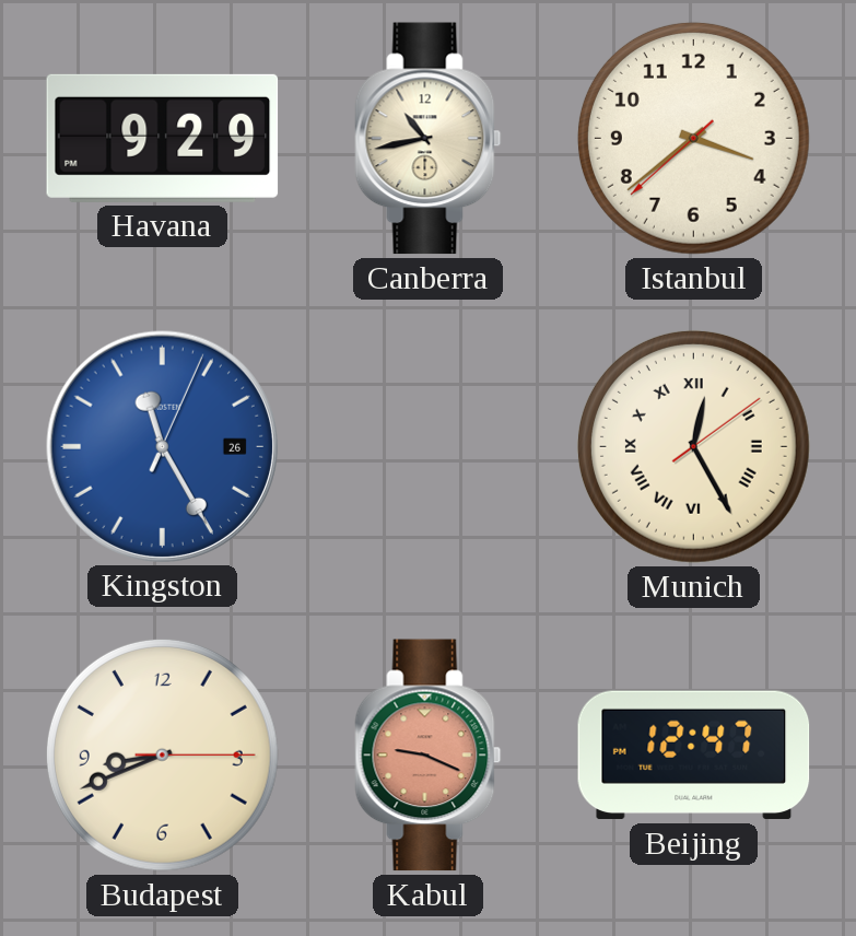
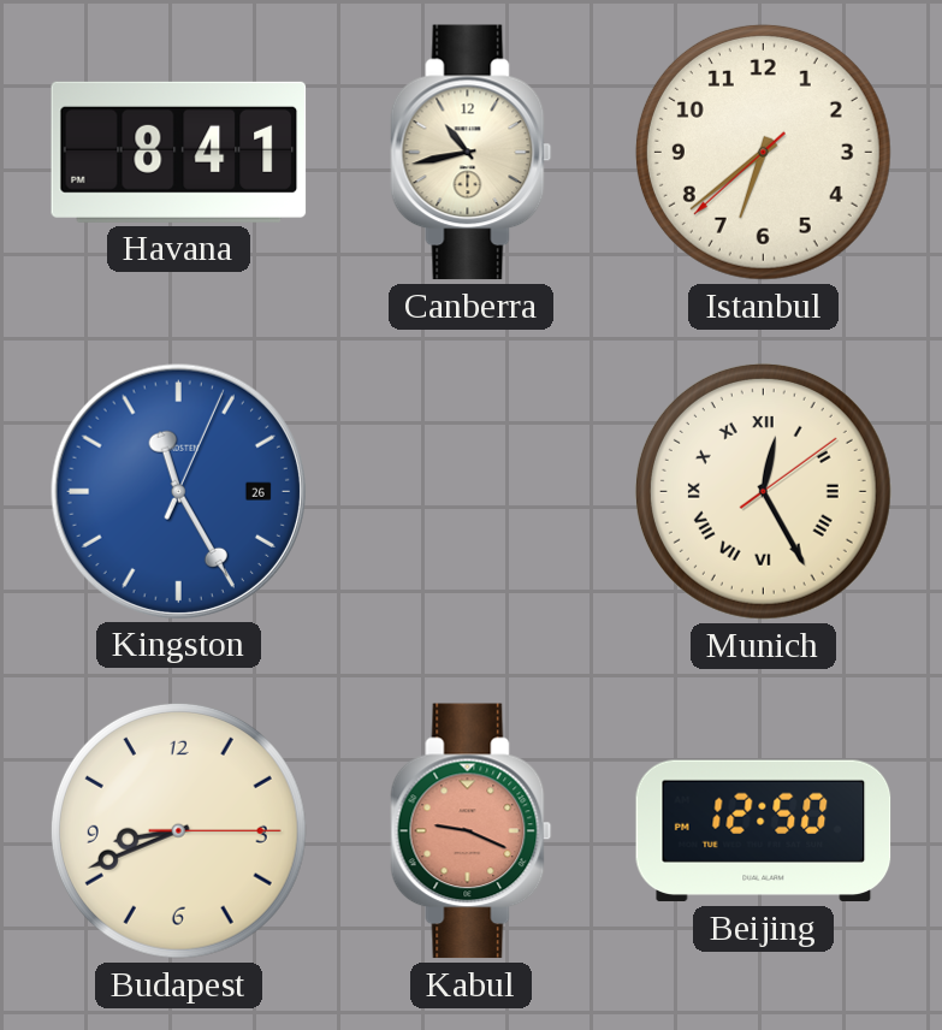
Havana: 9:29 -> 8:41
Istanbul: 3:38 -> 6:38
Beijing: 12:47 -> 12:50
